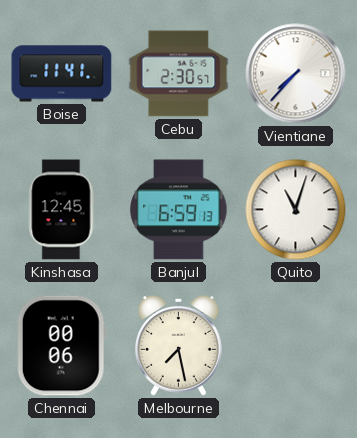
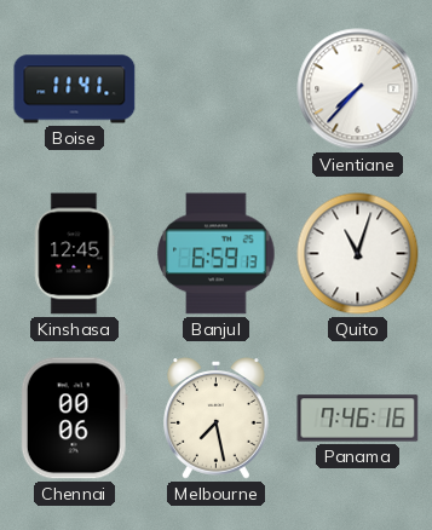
Cebu: 2:30 -> none
Panama: none -> 7:46
